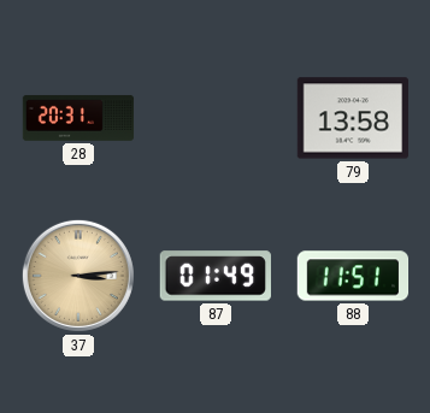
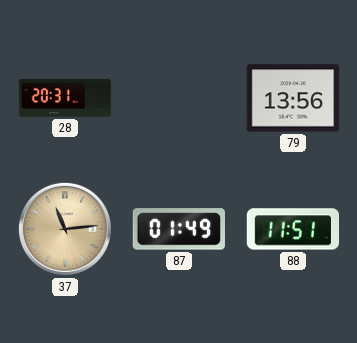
79: 13:58 -> 13:56
37: 3:14 -> 11:14
